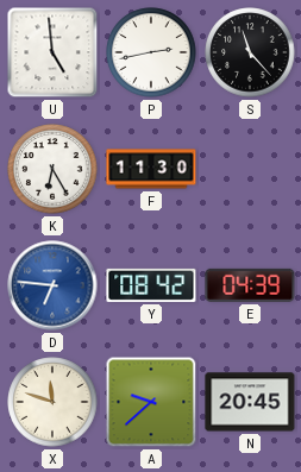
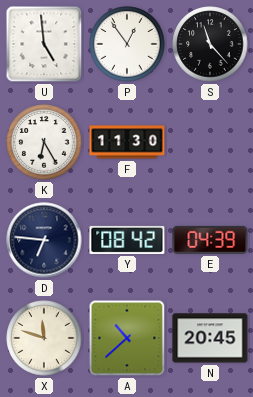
P: 2:43 -> 12:54
D dial: blue -> navy
A: 9:38 -> 10:38
